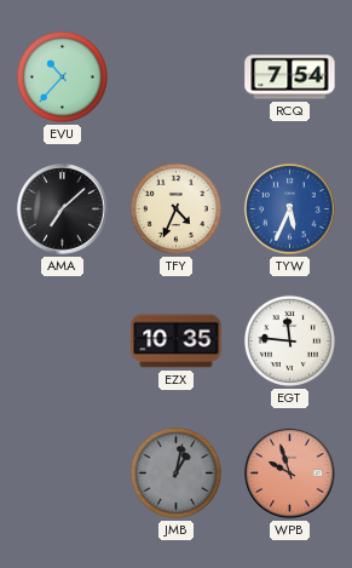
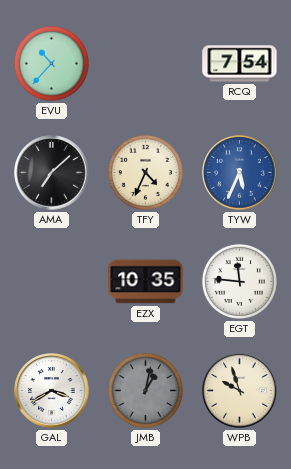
GAL: none -> 3:40
WPB dial: salmon -> cream
